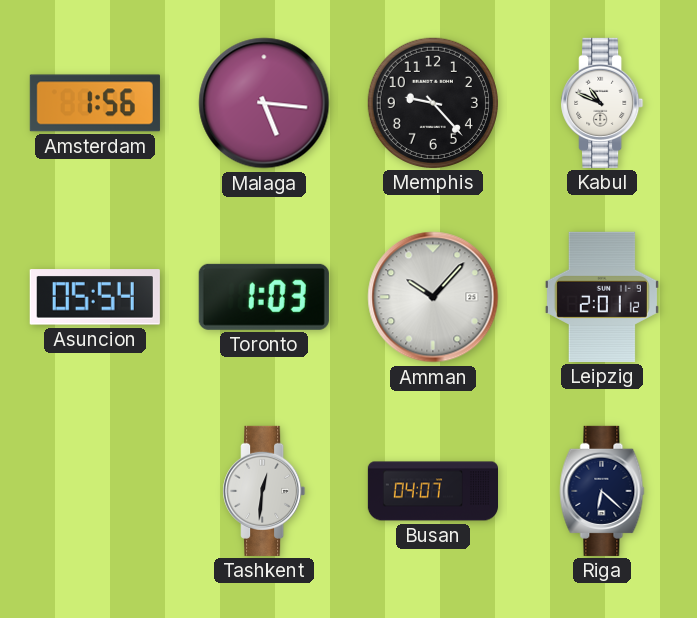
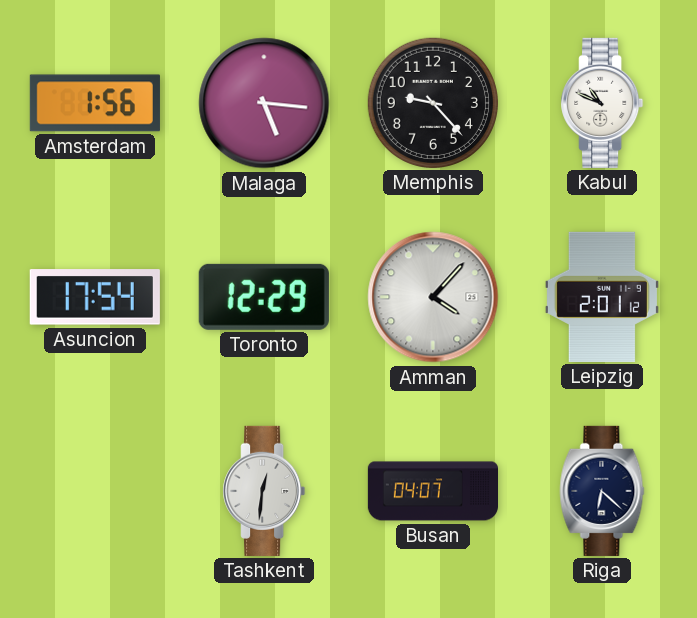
Asuncion: 05:54 -> 17:54
Toronto: 1:03 -> 12:29
Amman: 10:07 -> 4:07
